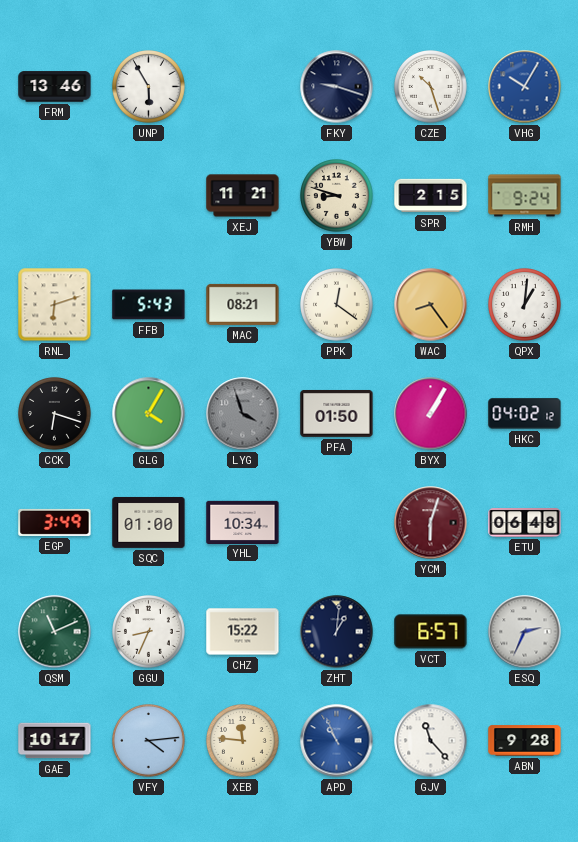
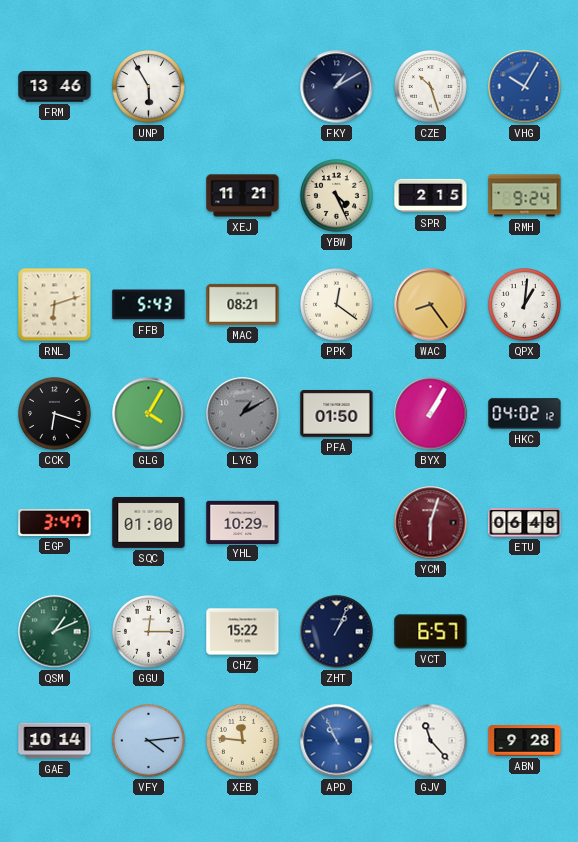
FKY: 9:18 -> 1:10
YBW: 8:48 -> 4:26
LYG: 3:57 -> 1:10
EGP: 3:49 -> 3:47
YHL: 10:34 -> 10:29
QSM: 11:11 -> 1:11
GGU: 8:34 -> 12:15
ZHT: 1:01 -> 1:04
ESQ: 2:34 -> none
GAE: 10:17 -> 10:14
